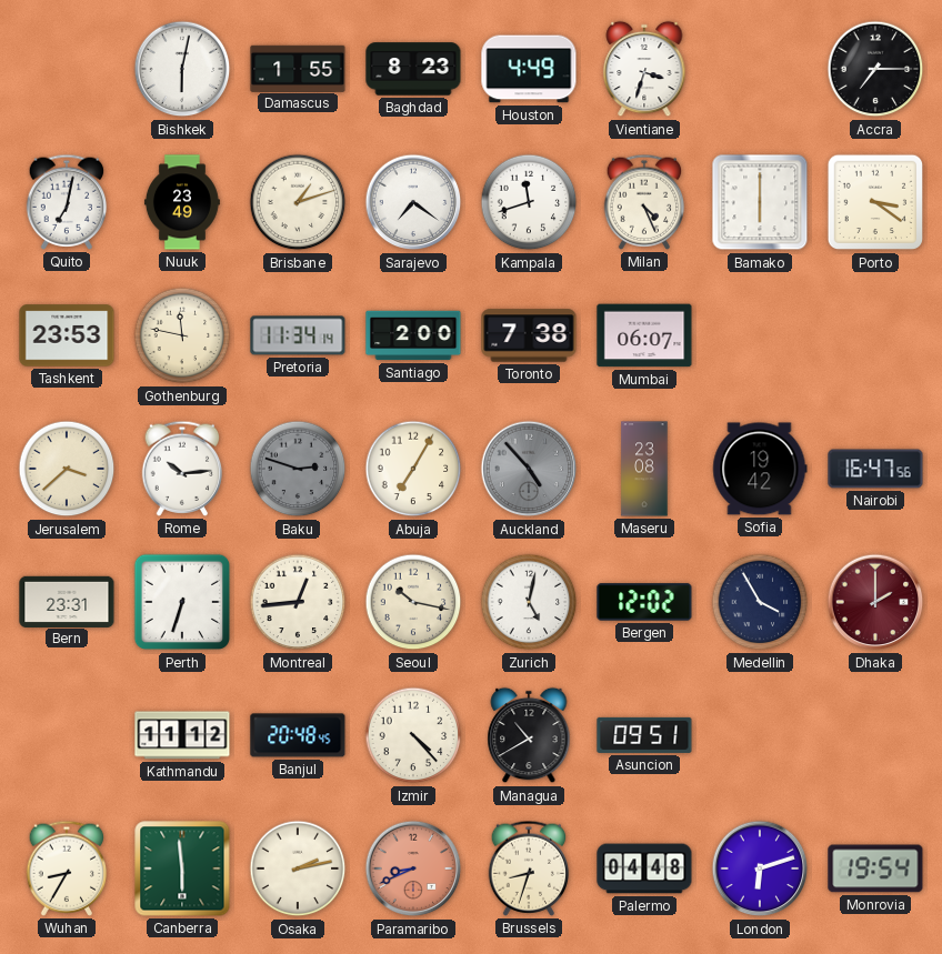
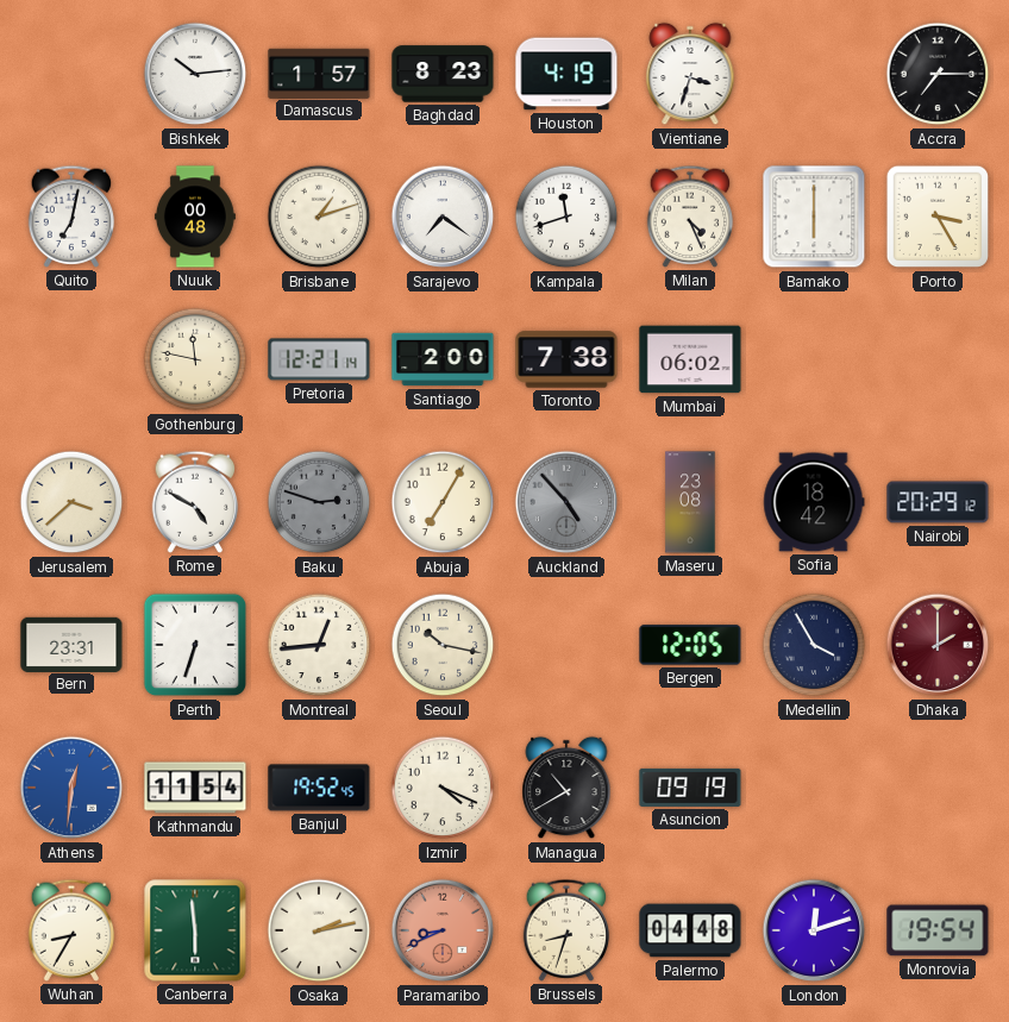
Bishkek: 6:02 -> 10:14
Damascus: 1:55 -> 1:57
Houston: 4:49 -> 4:19
Nuuk: 23:49 -> 00:48
Porto: 3:21 -> 3:25
Tashkent: 23:53 -> none
Pretoria: 11:34 -> 12:21
Mumbai: 06:07 -> 06:02
Rome: 10:14 -> 4:50
Sofia: 19:42 -> 18:42
Nairobi: 16:47 -> 20:29
Zurich: 5:02 -> none
Bergen: 12:02 -> 12:05
Athens: none -> 12:31
Kathmandu: 11:12 -> 11:54
Banjul: 20:48 -> 19:52
Izmir: 4:23 -> 4:19
Asuncion: 09:51 -> 09:19
London: 6:12 -> 12:12
